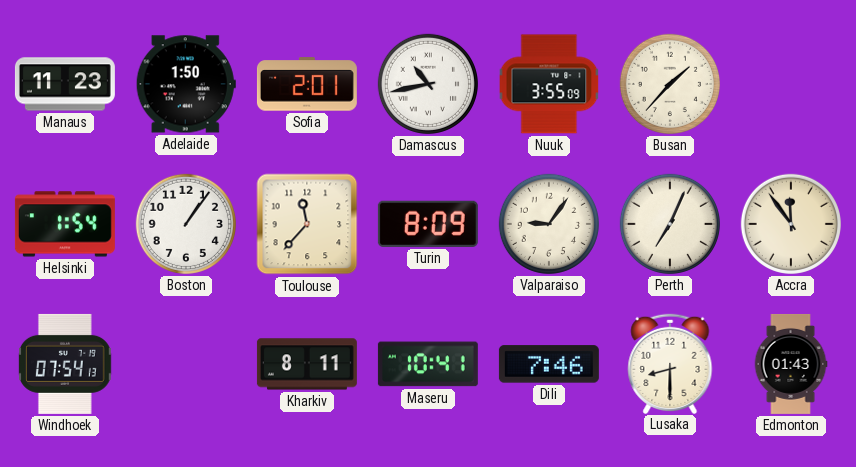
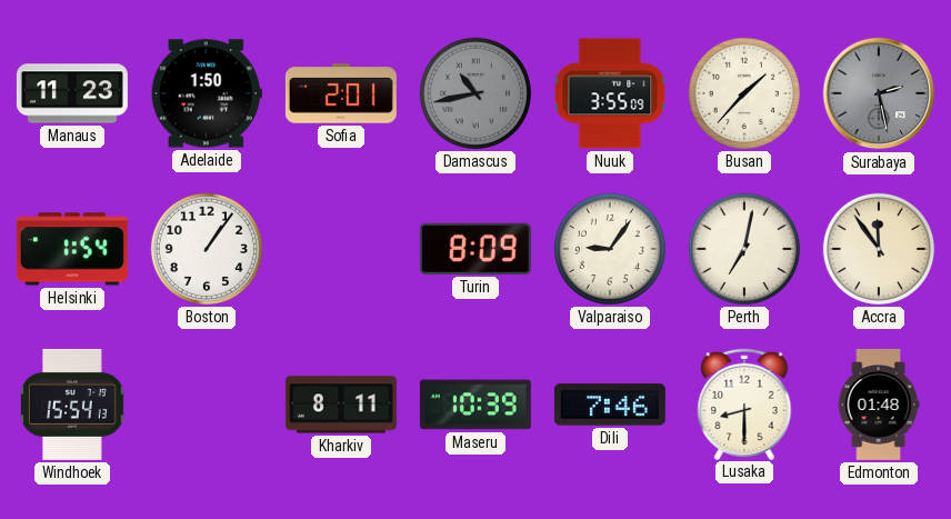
Damascus dial: white -> grey
Surabaya: none -> 2:28
Toulouse: 11:37 -> none
Perth: 7:04 -> 7:02
Windhoek: 07:54 -> 15:54
Maseru: 10:41 -> 10:39
Edmonton: 01:43 -> 01:48
